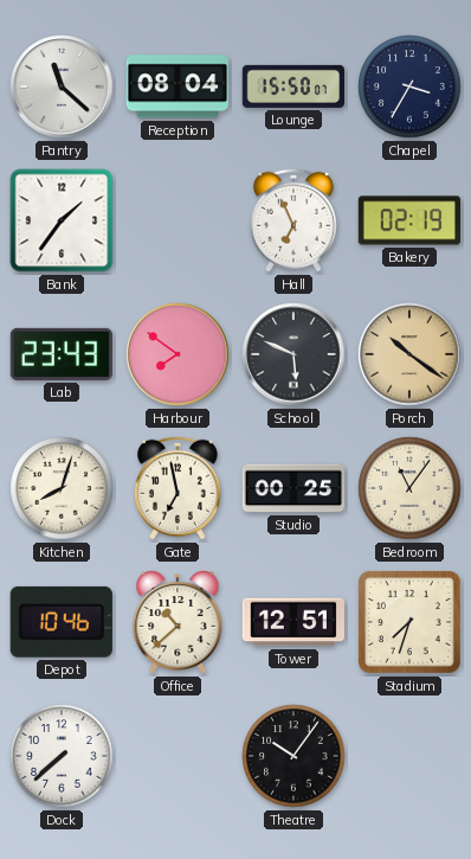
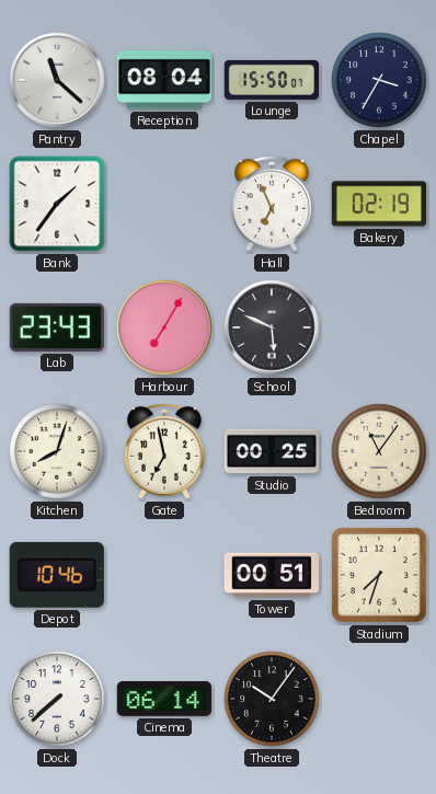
Harbour: 7:51 -> 7:05
Porch: 10:21 -> none
Office: 10:38 -> none
Tower: 12:51 -> 00:51
Cinema: none -> 06:14
